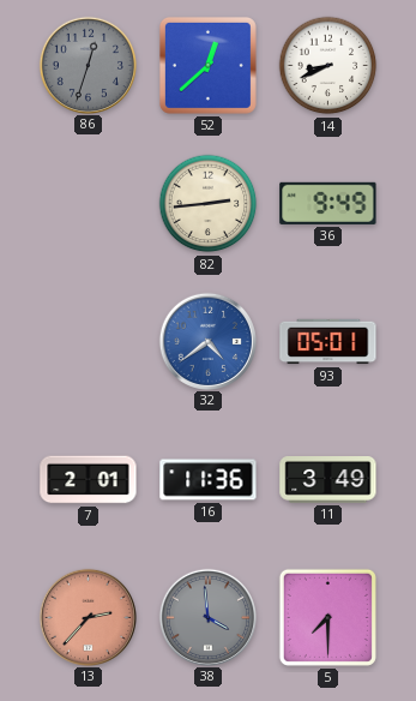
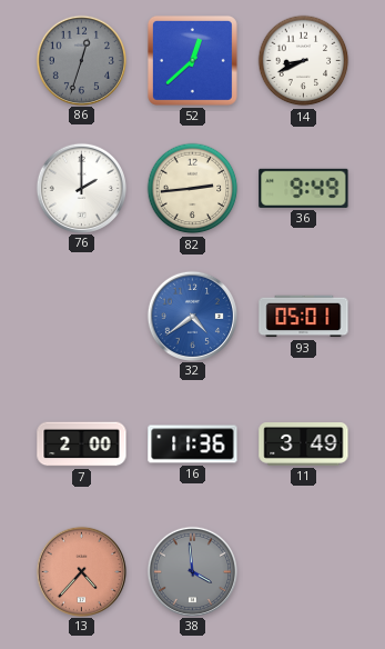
76: none -> 2:00
7: 2:01 -> 2:00
13: 2:37 -> 4:37
5: 7:30 -> none
